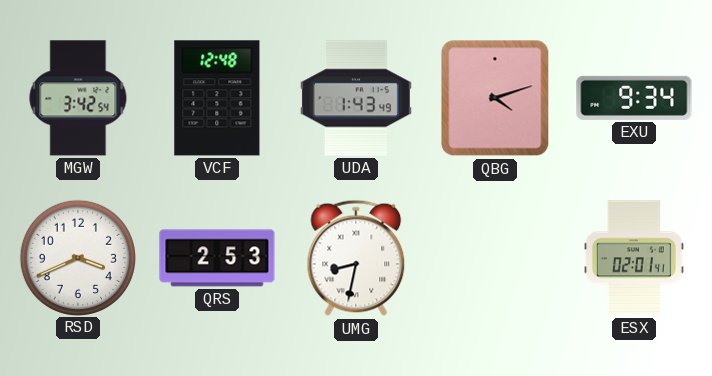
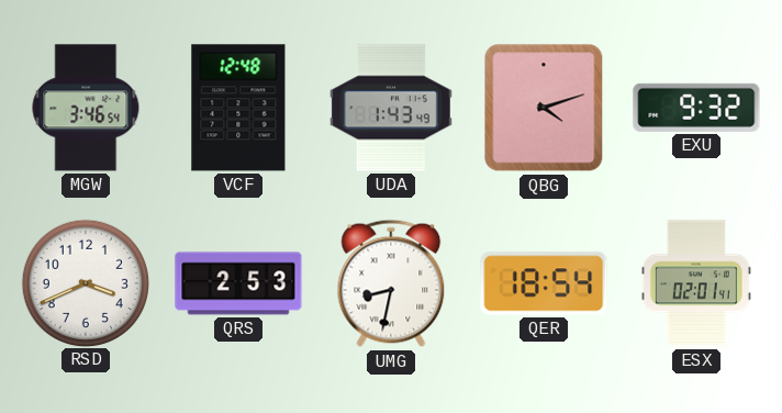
MGW: 3:42 -> 3:46
EXU: 9:34 -> 9:32
QER: none -> 18:54
